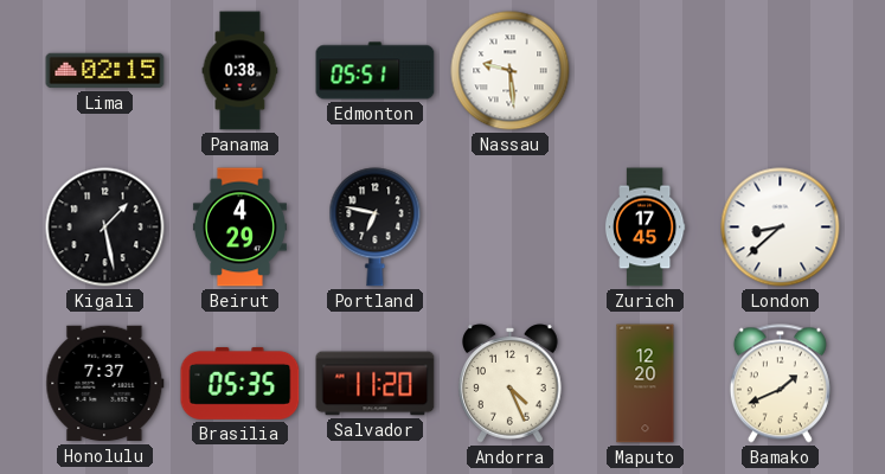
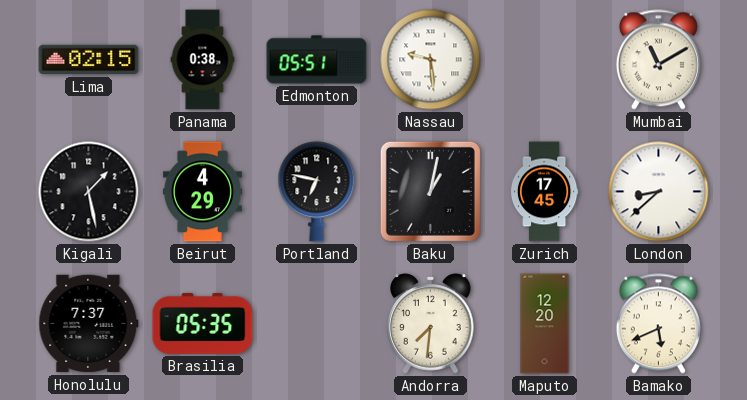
Mumbai: none -> 11:10
Baku: none -> 1:02
Salvador: 11:20 -> none
Andorra: 4:26 -> 7:31
Bamako: 1:41 -> 5:41
